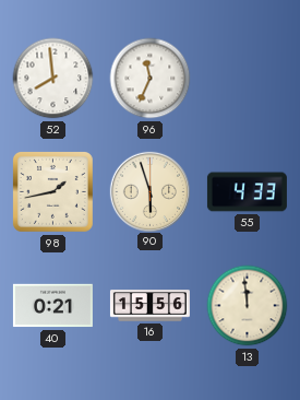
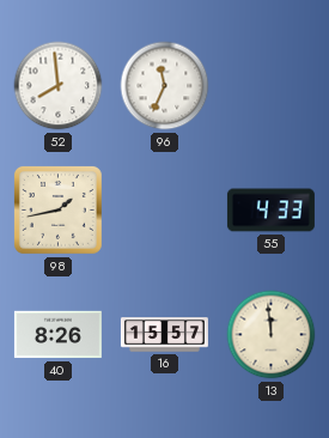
90: 5:57 -> none
40: 0:21 -> 8:26
16: 15:56 -> 15:57
